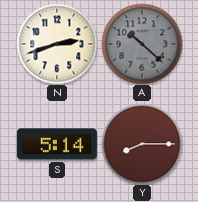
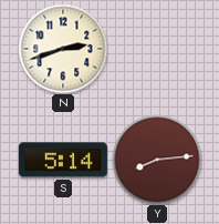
A: 10:22 -> none
Y: 8:15 -> 8:14
